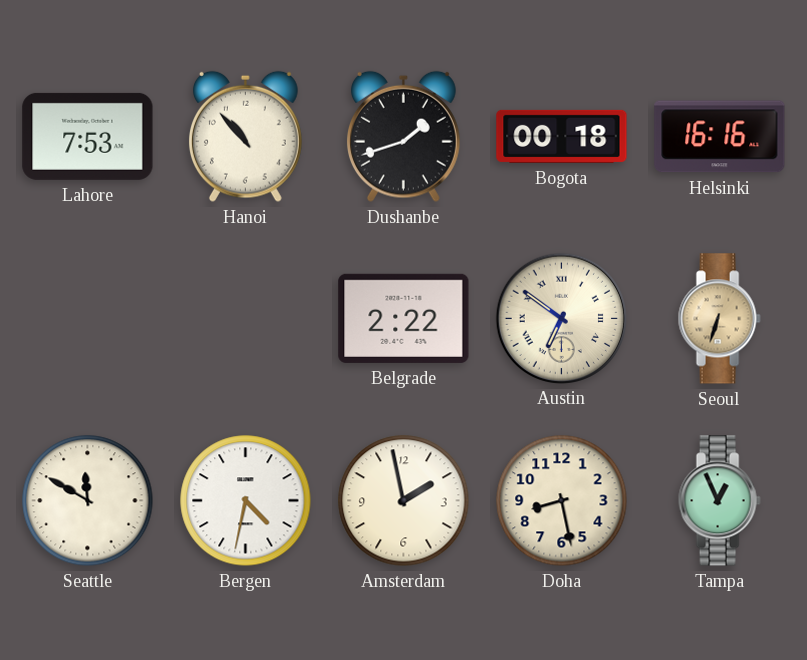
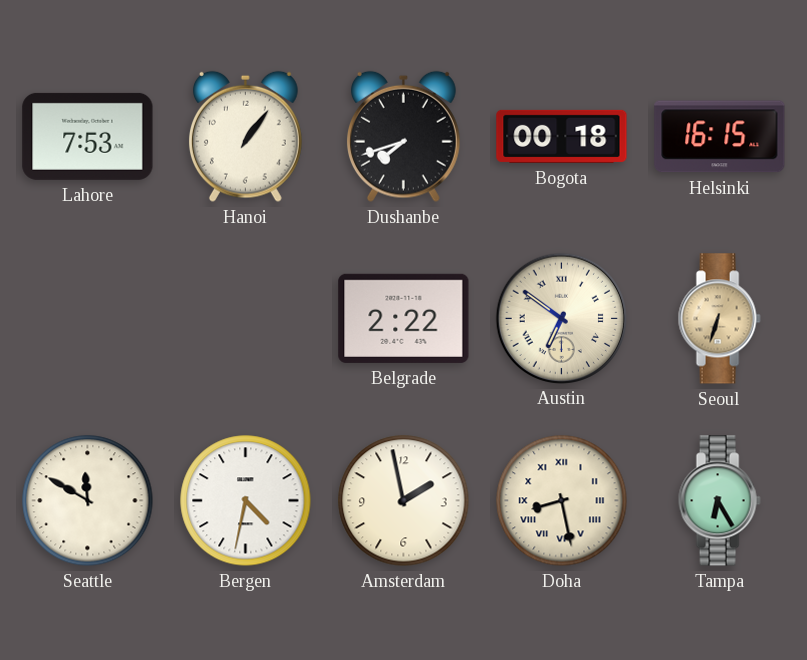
Hanoi: 10:53 -> 1:06
Dushanbe: 1:42 -> 7:42
Helsinki: 16:16 -> 16:15
Doha numerals: Arabic -> Roman
Tampa: 12:56 -> 6:25
